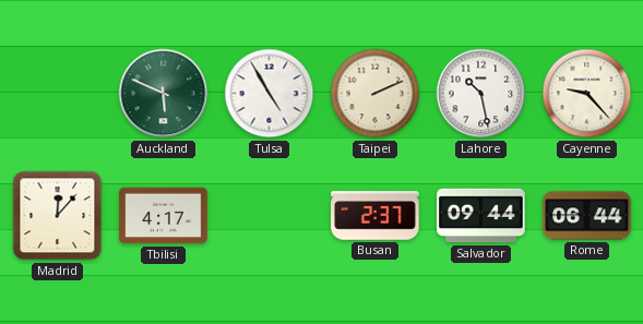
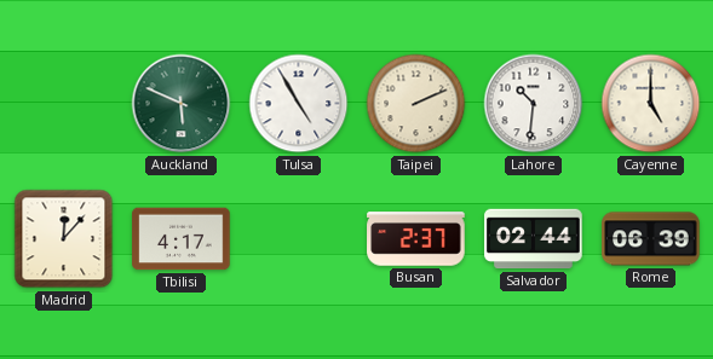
Lahore: 10:28 -> 10:31
Cayenne: 9:23 -> 5:00
Salvador: 09:44 -> 02:44
Rome: 06:44 -> 06:39
